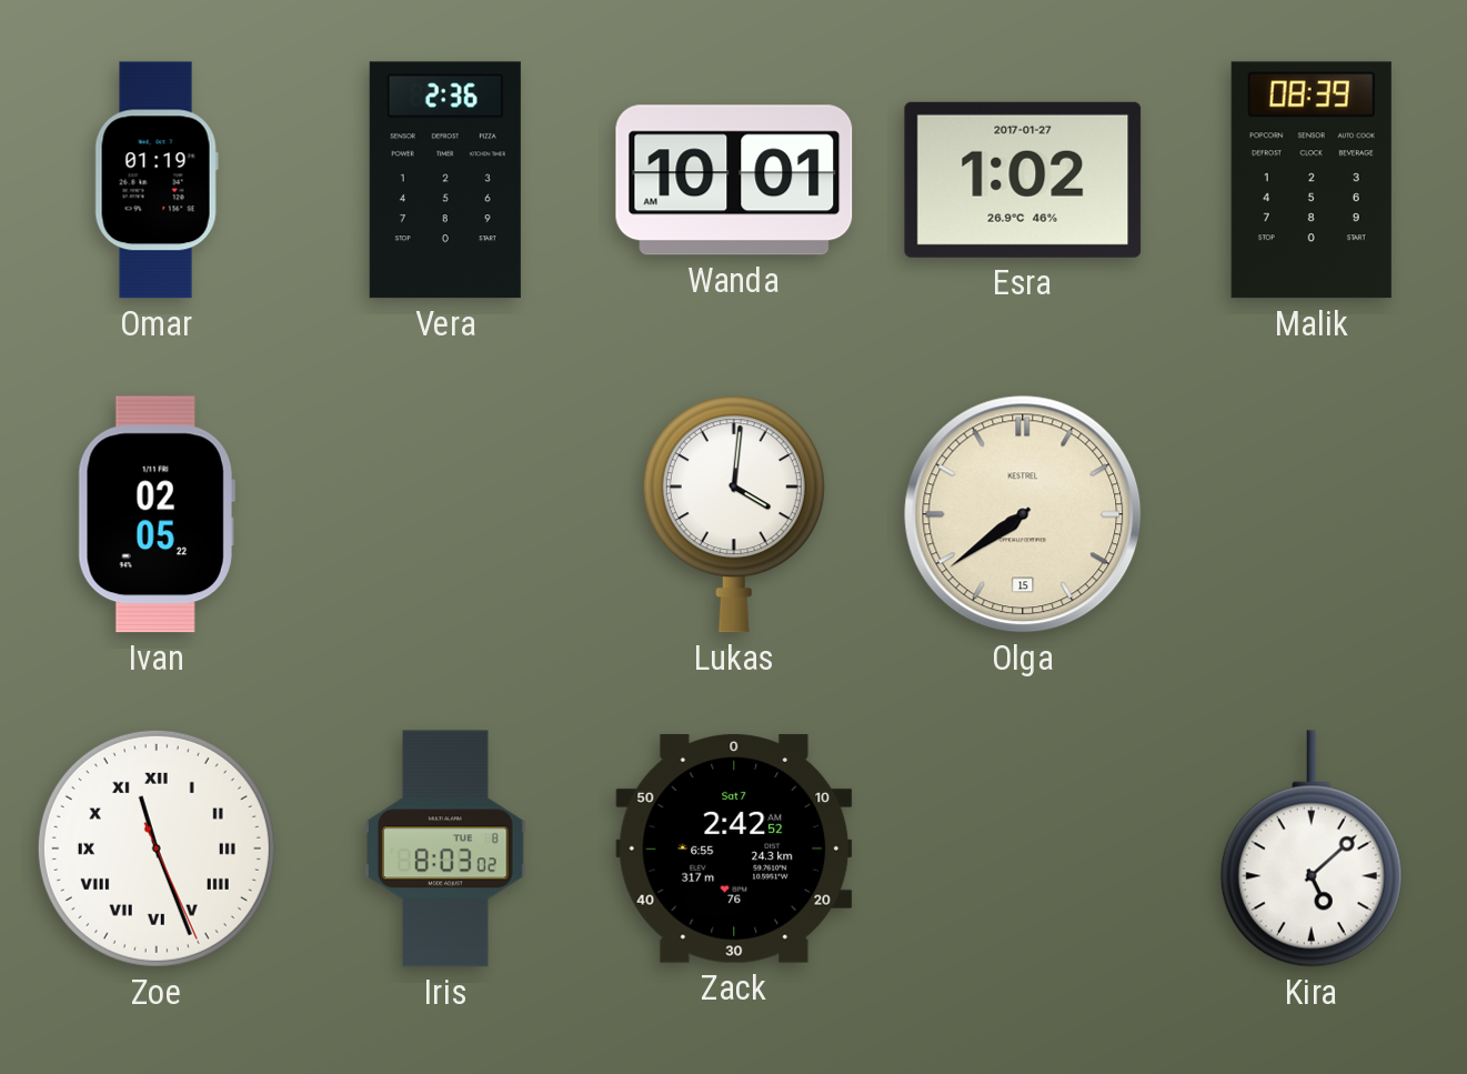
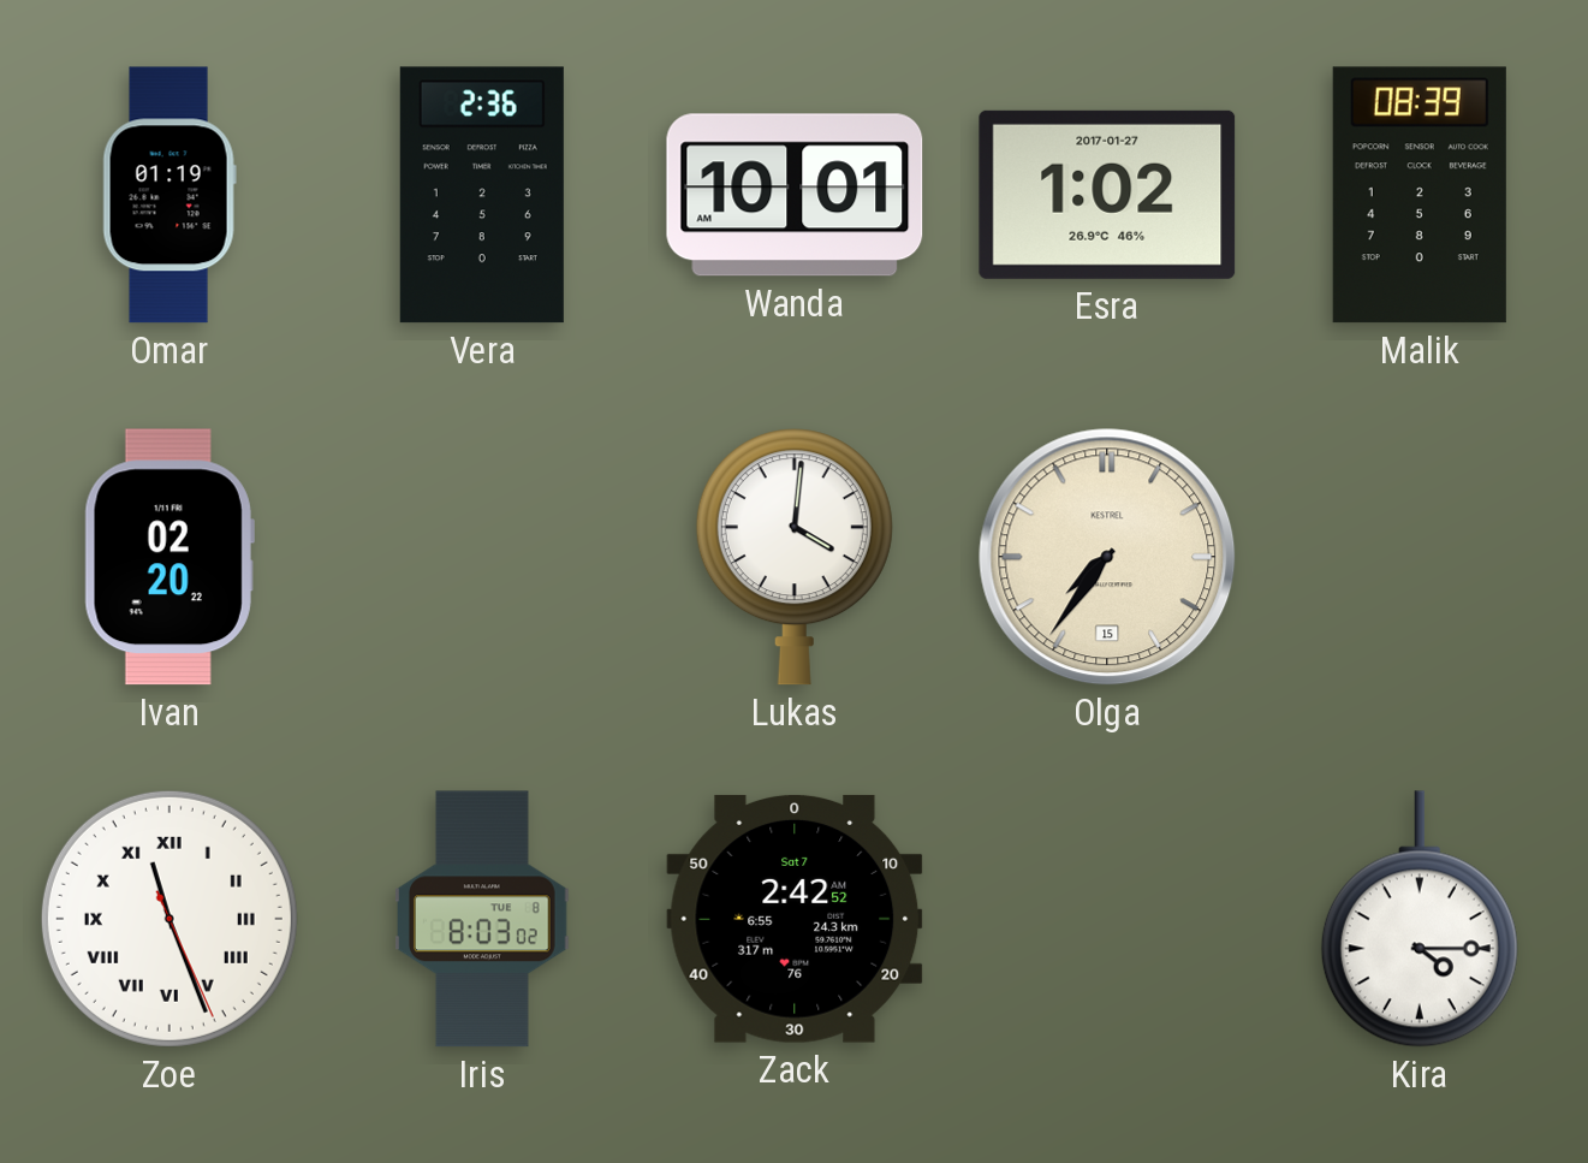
Ivan: 02:05 -> 02:20
Olga: 7:39 -> 7:36
Kira: 5:08 -> 4:15
